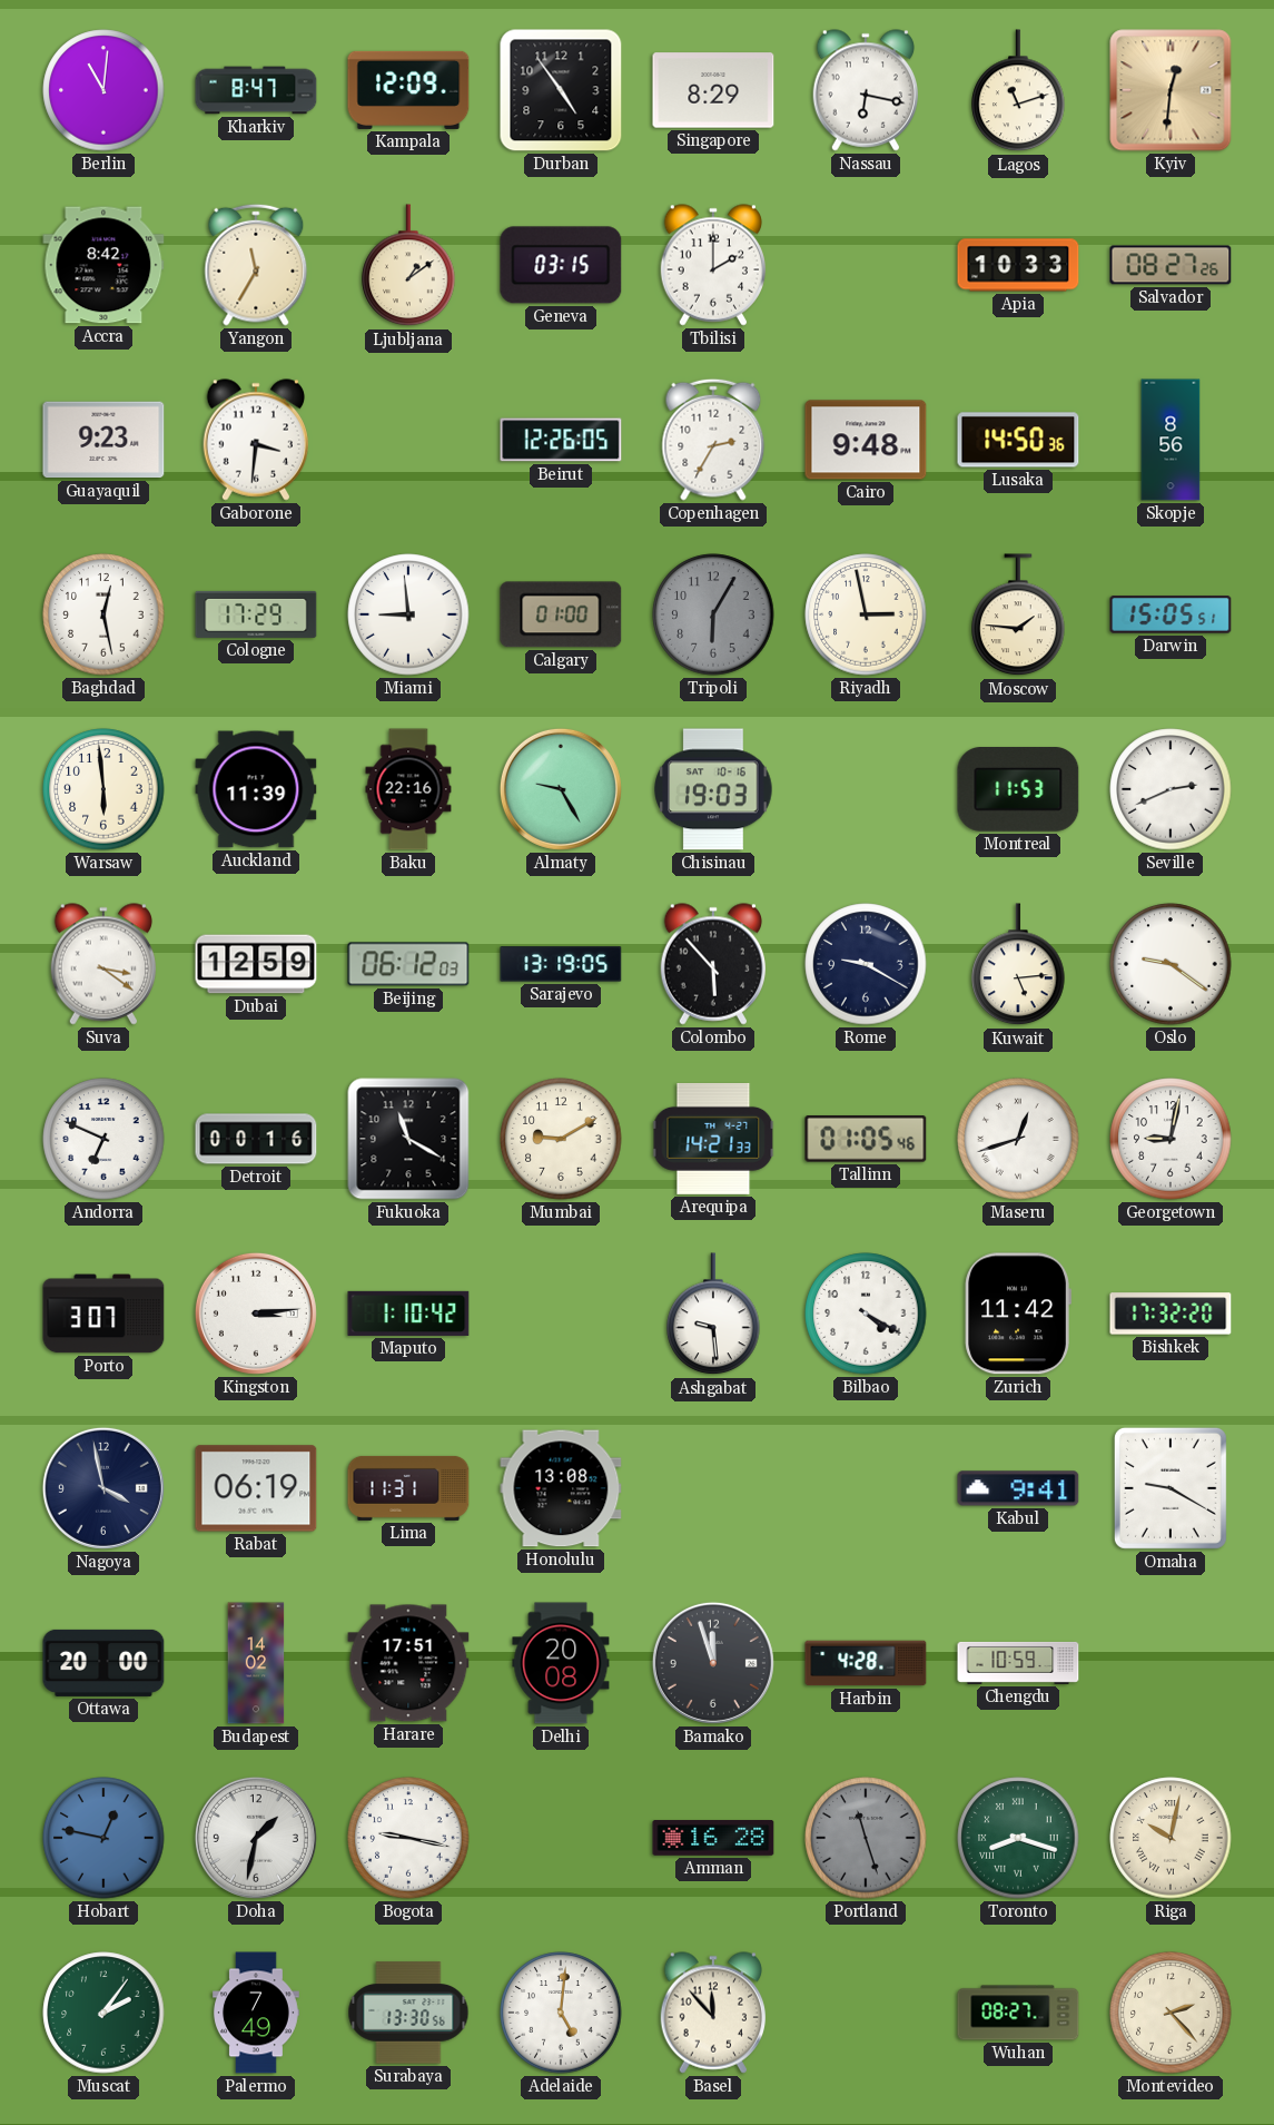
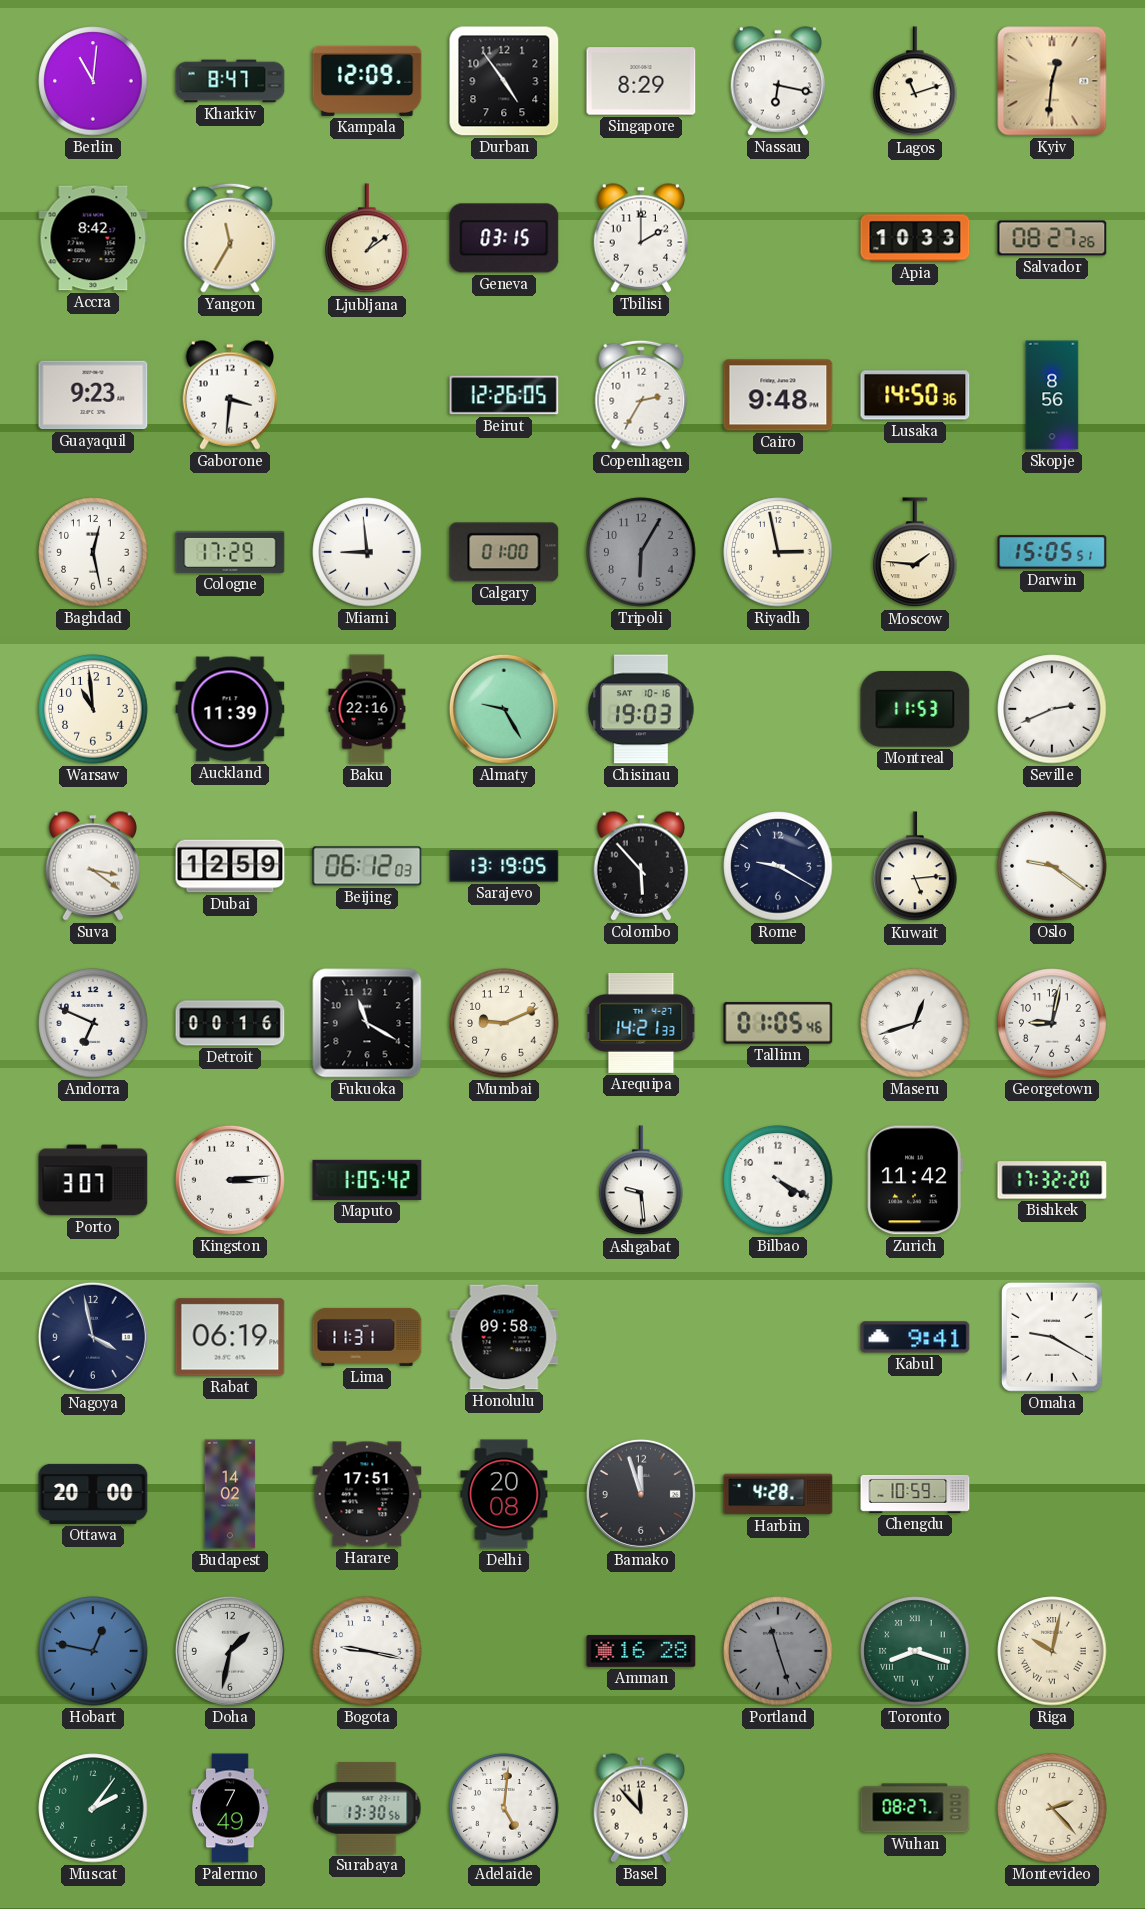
Warsaw: 5:59 -> 10:59
Mumbai: 9:10 -> 9:11
Maputo: 1:10 -> 1:05
Honolulu: 13:08 -> 09:58
